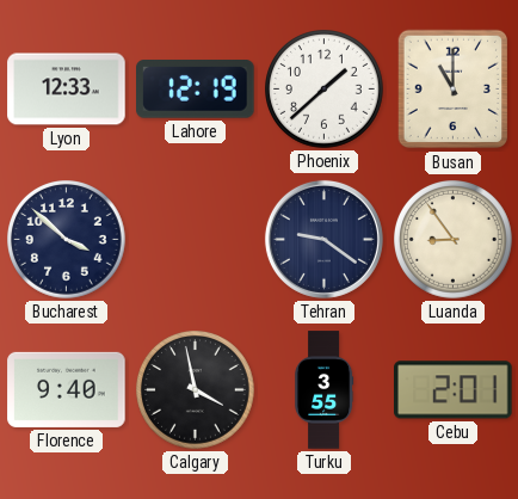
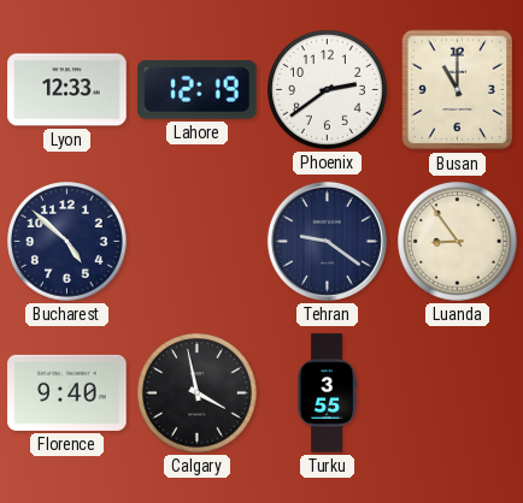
Phoenix: 1:38 -> 2:39
Bucharest: 3:52 -> 4:52
Cebu: 2:01 -> none
